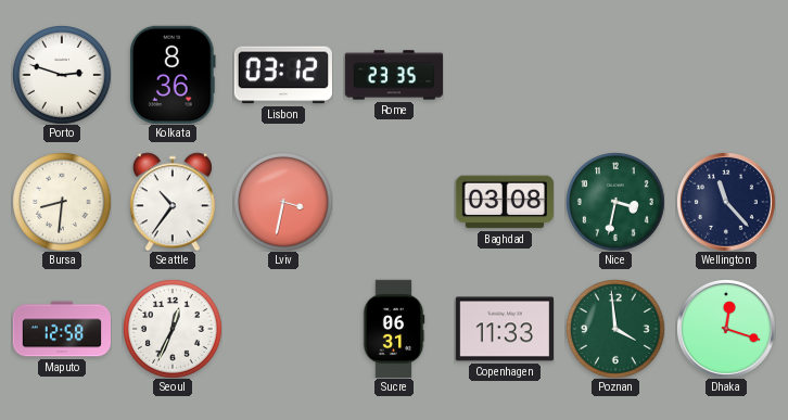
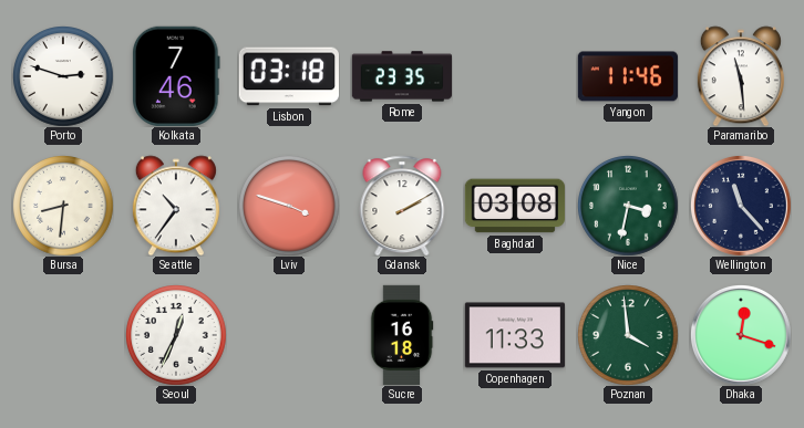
Kolkata: 8:36 -> 7:46
Lisbon: 03:12 -> 03:18
Yangon: none -> 11:46
Paramaribo: none -> 11:29
Lviv: 3:32 -> 3:48
Gdansk: none -> 2:10
Maputo: 12:58 -> none
Sucre: 06:31 -> 16:18
